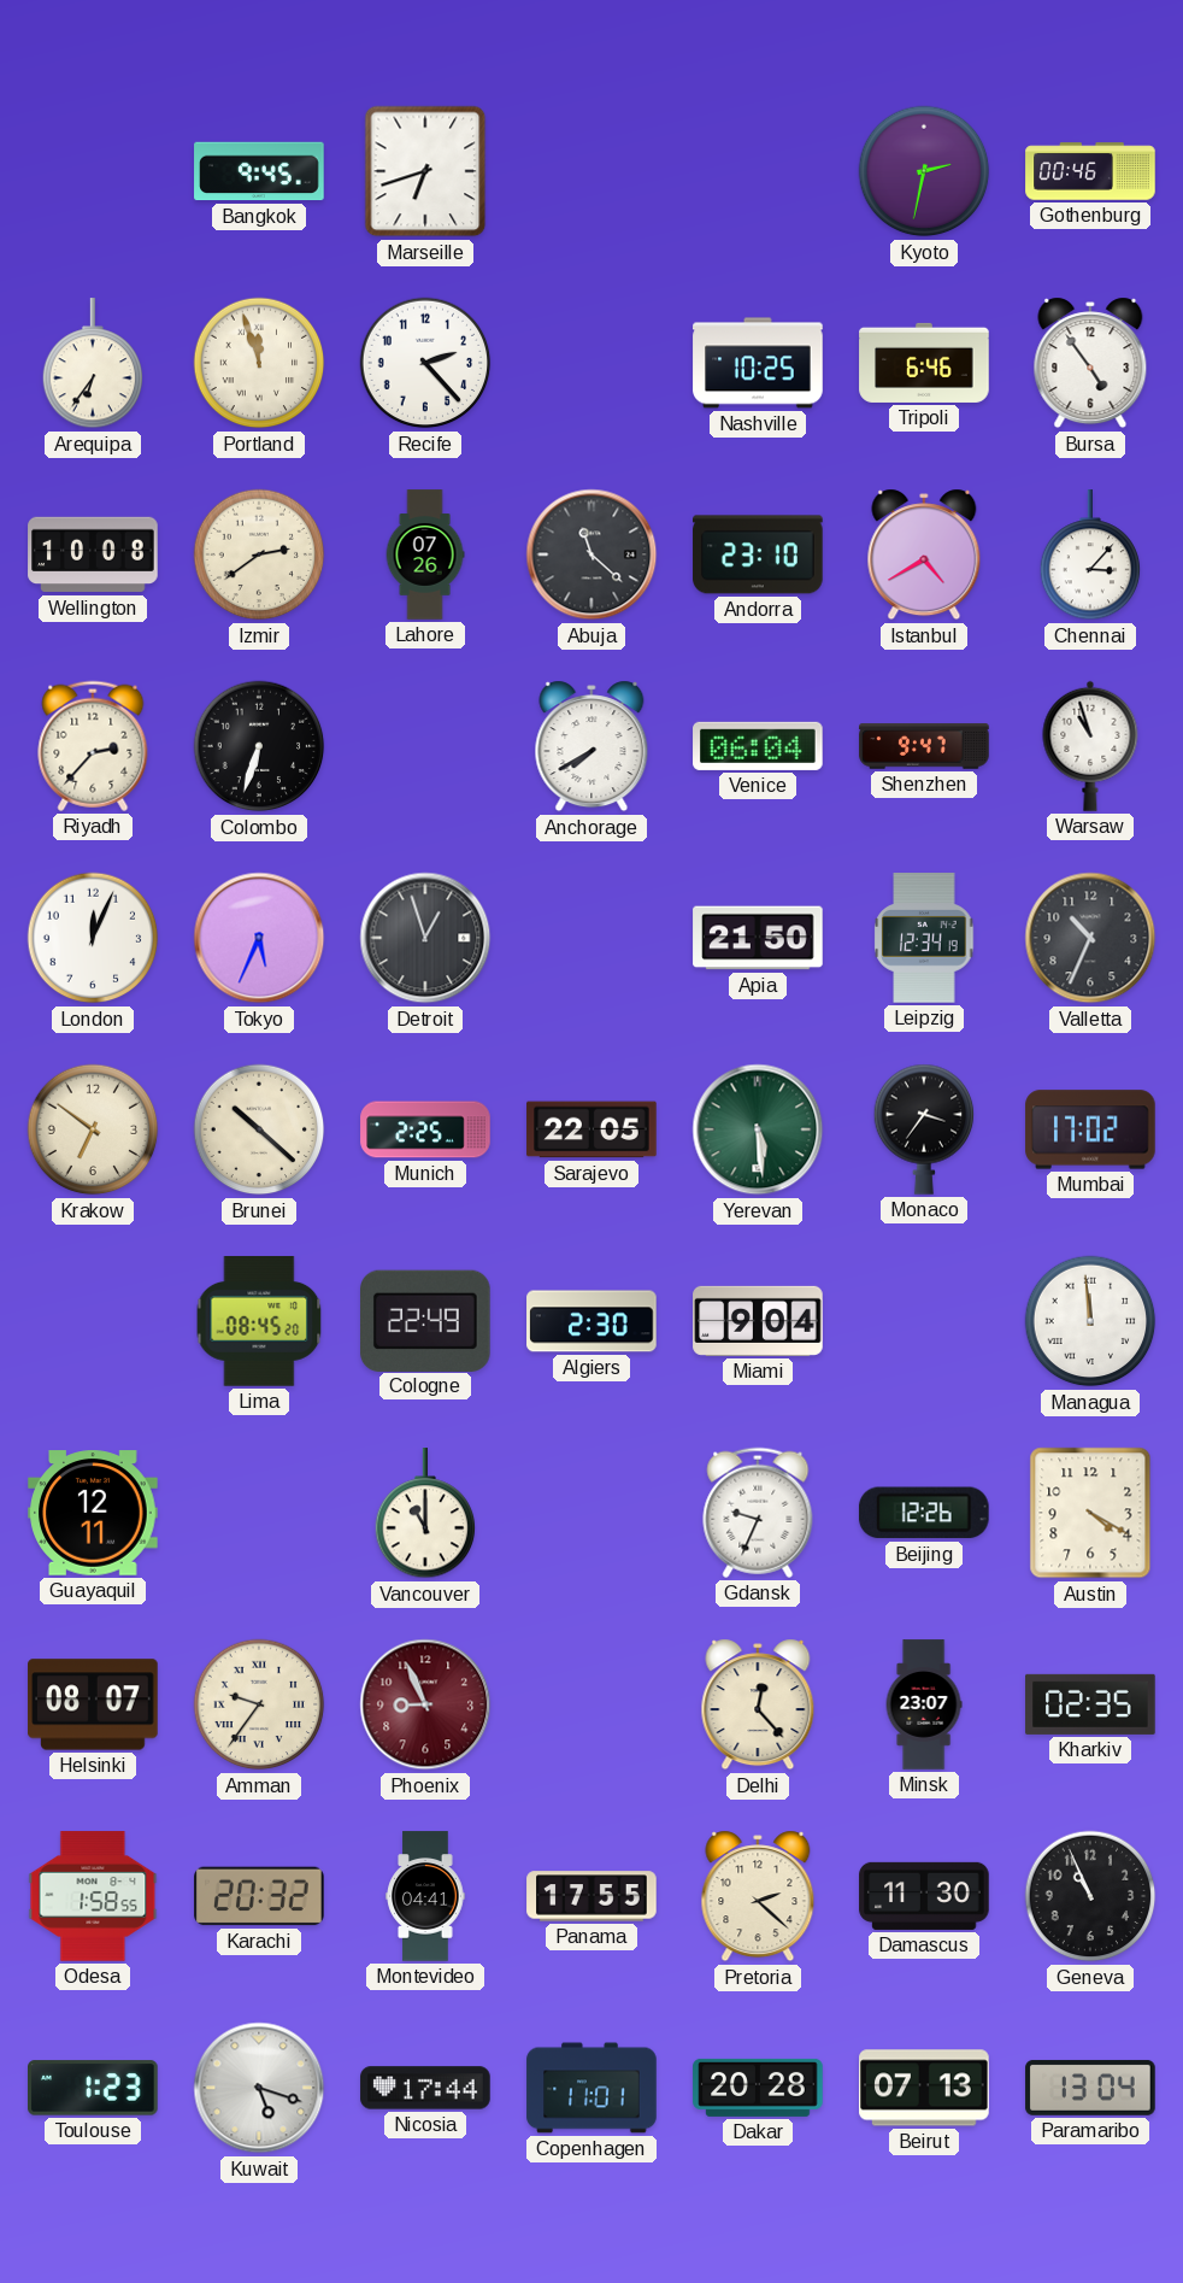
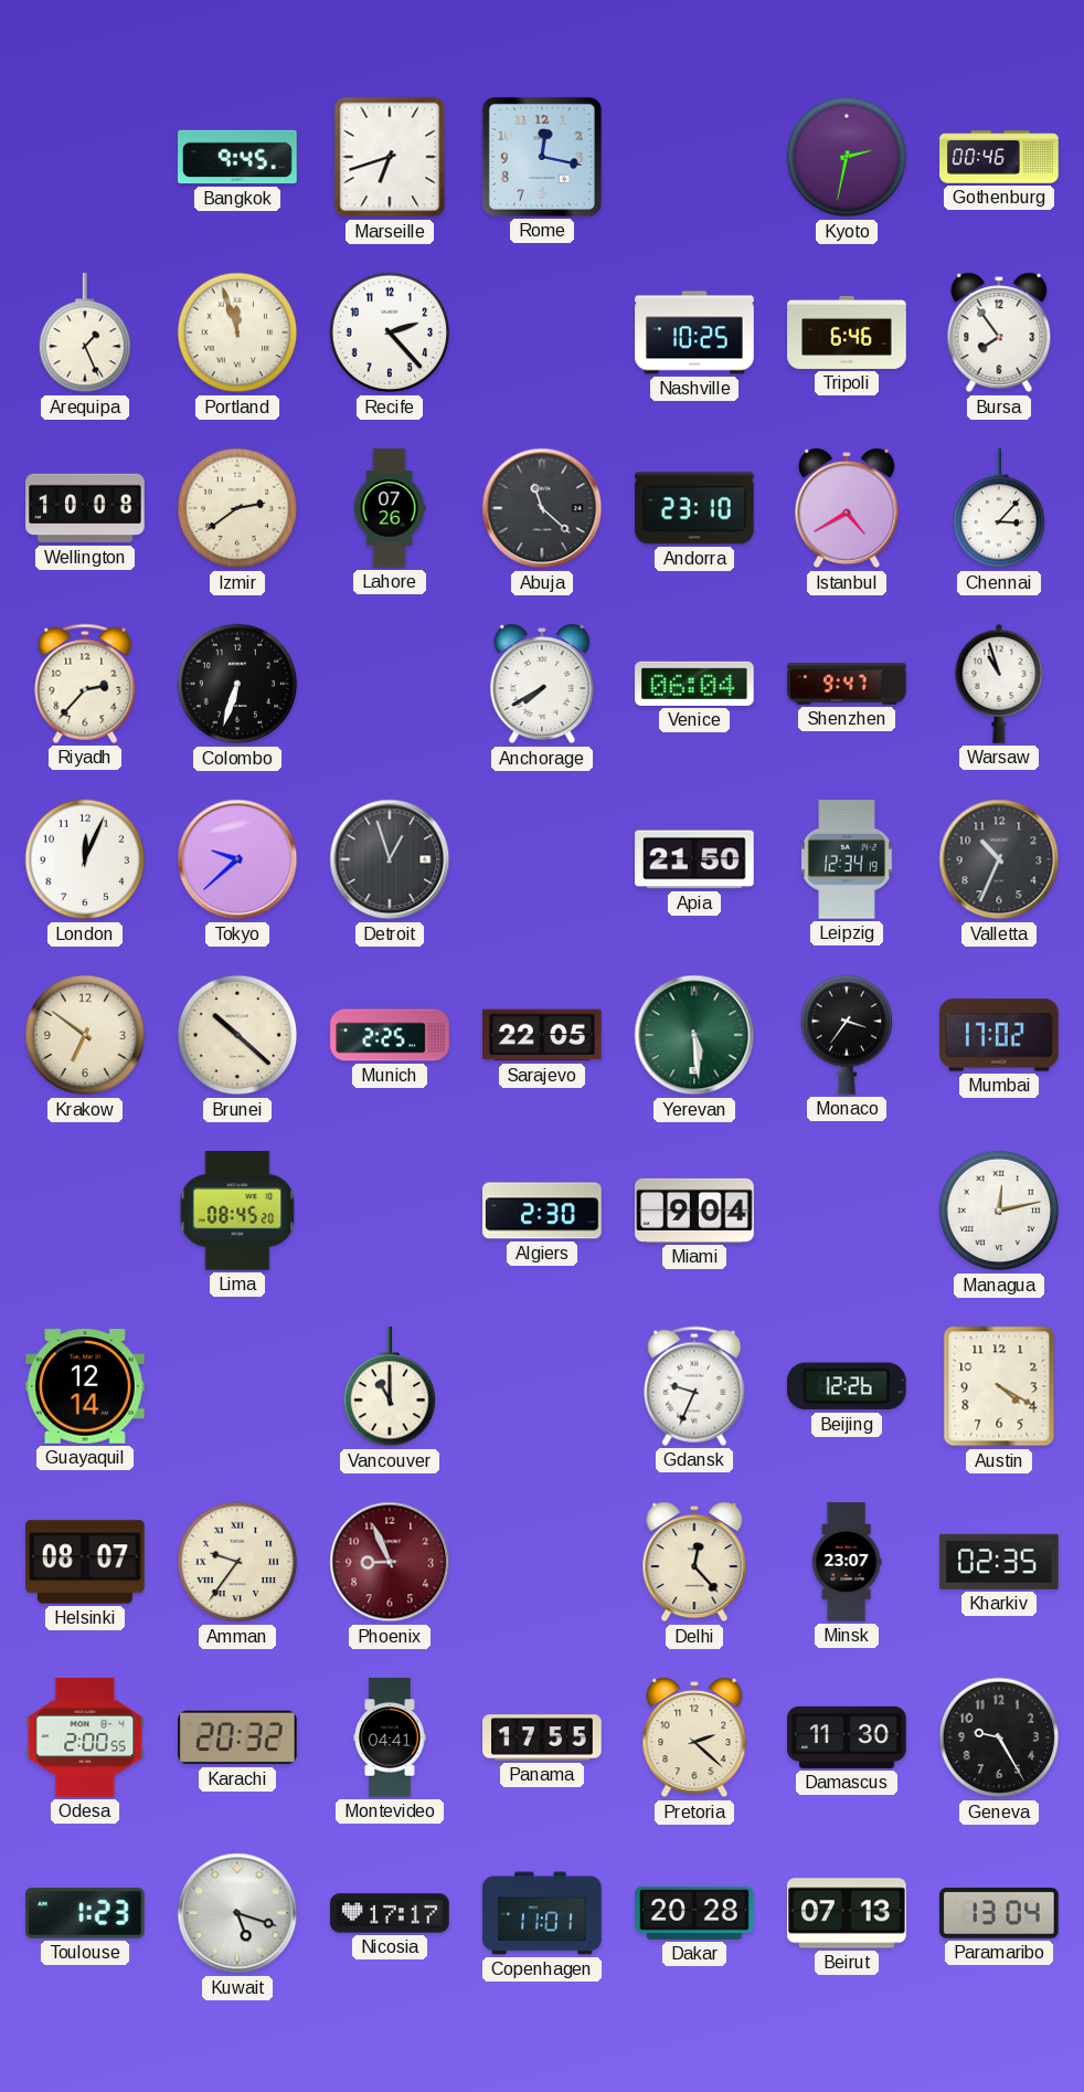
Rome: none -> 12:17
Arequipa: 6:36 -> 1:26
Bursa: 4:54 -> 7:54
Tokyo: 5:34 -> 9:38
Cologne: 22:49 -> none
Managua: 11:59 -> 12:13
Guayaquil: 12:11 -> 12:14
Odesa: 1:58 -> 2:00
Geneva: 10:56 -> 9:25
Nicosia: 17:44 -> 17:17
